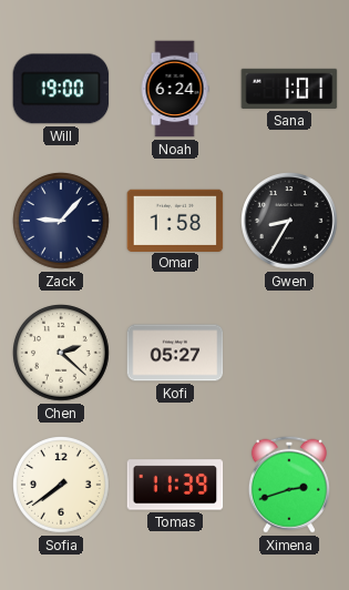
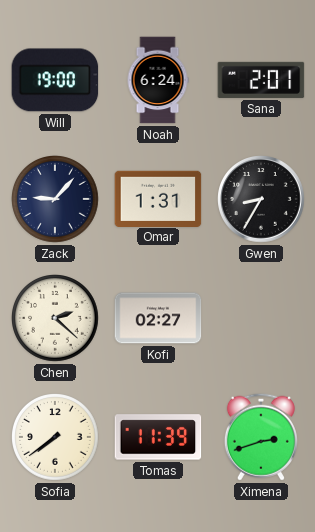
Sana: 1:01 -> 2:01
Omar: 1:58 -> 1:31
Kofi: 05:27 -> 02:27
